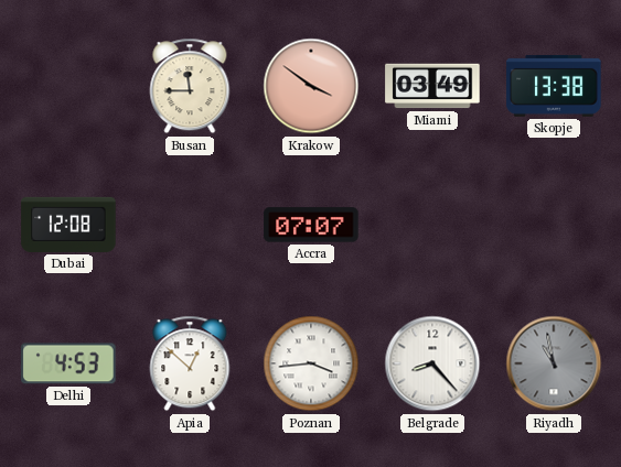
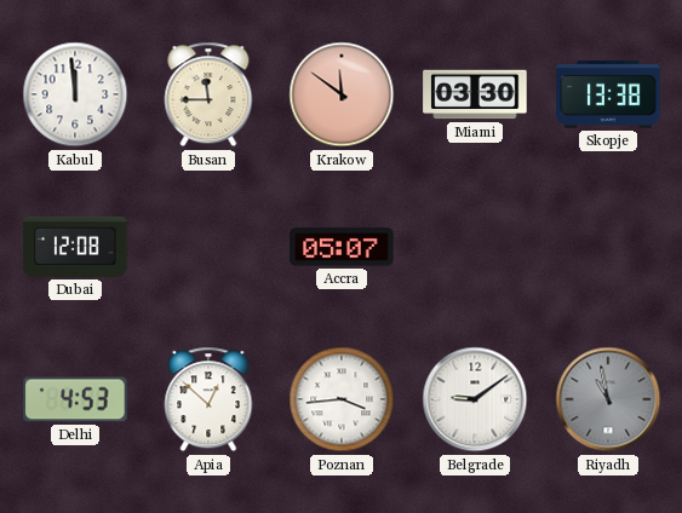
Kabul: none -> 11:59
Krakow: 3:51 -> 11:51
Miami: 03:49 -> 03:30
Accra: 07:07 -> 05:07
Belgrade: 8:23 -> 9:09
